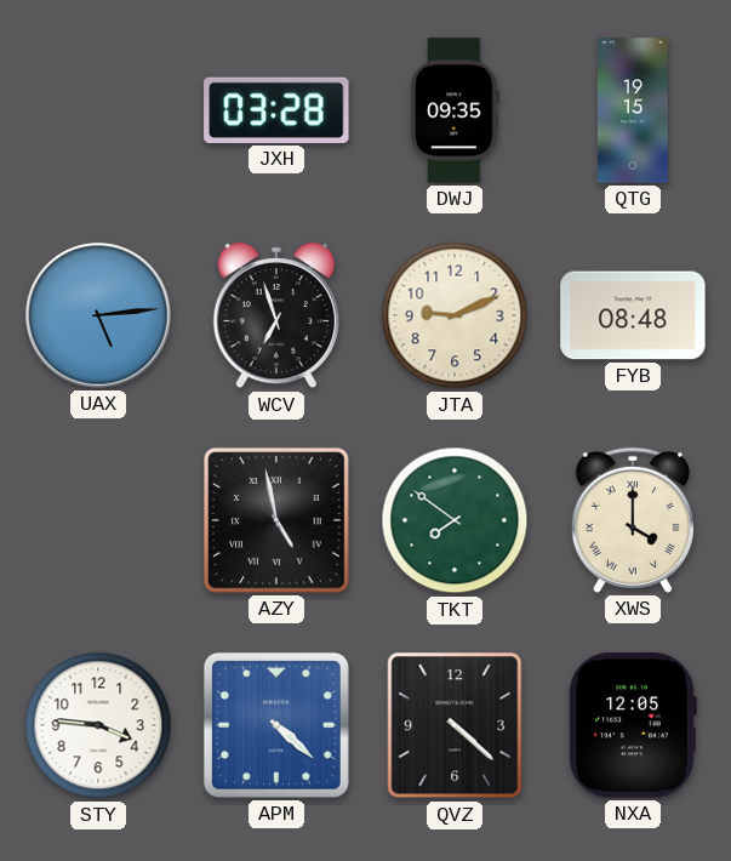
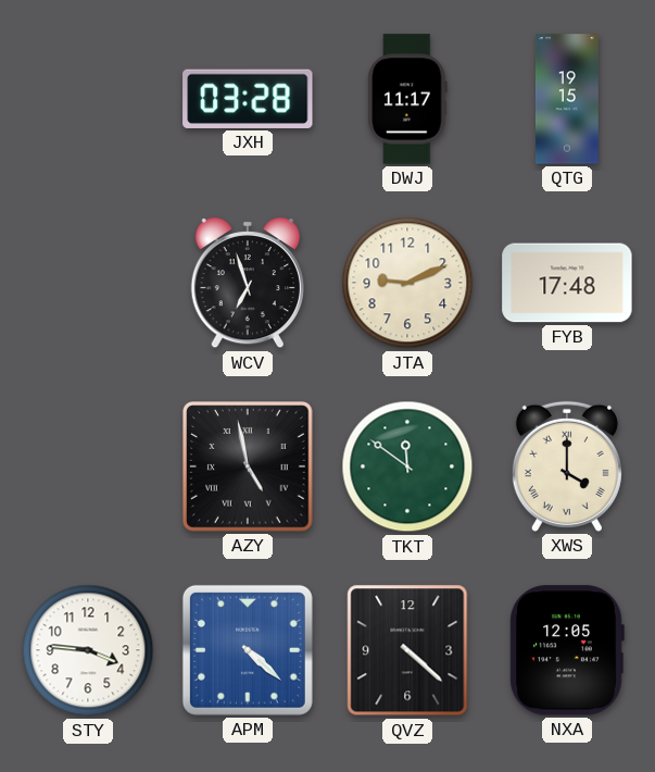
DWJ: 09:35 -> 11:17
UAX: 5:14 -> none
FYB: 08:48 -> 17:48
TKT: 7:51 -> 11:51
